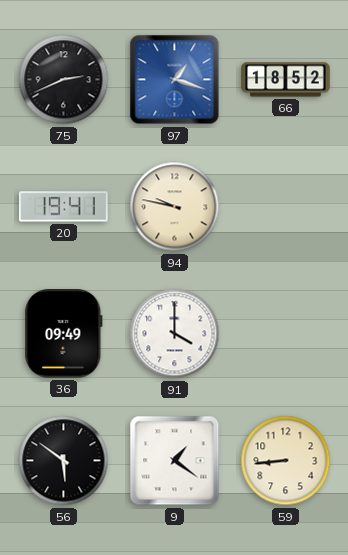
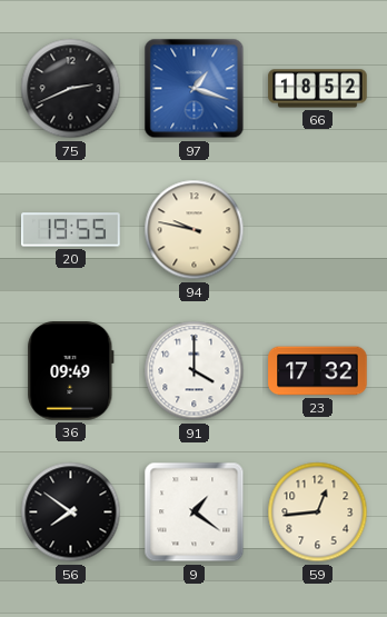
20: 19:41 -> 19:55
23: none -> 17:32
56: 5:51 -> 7:51
59: 8:44 -> 12:44
